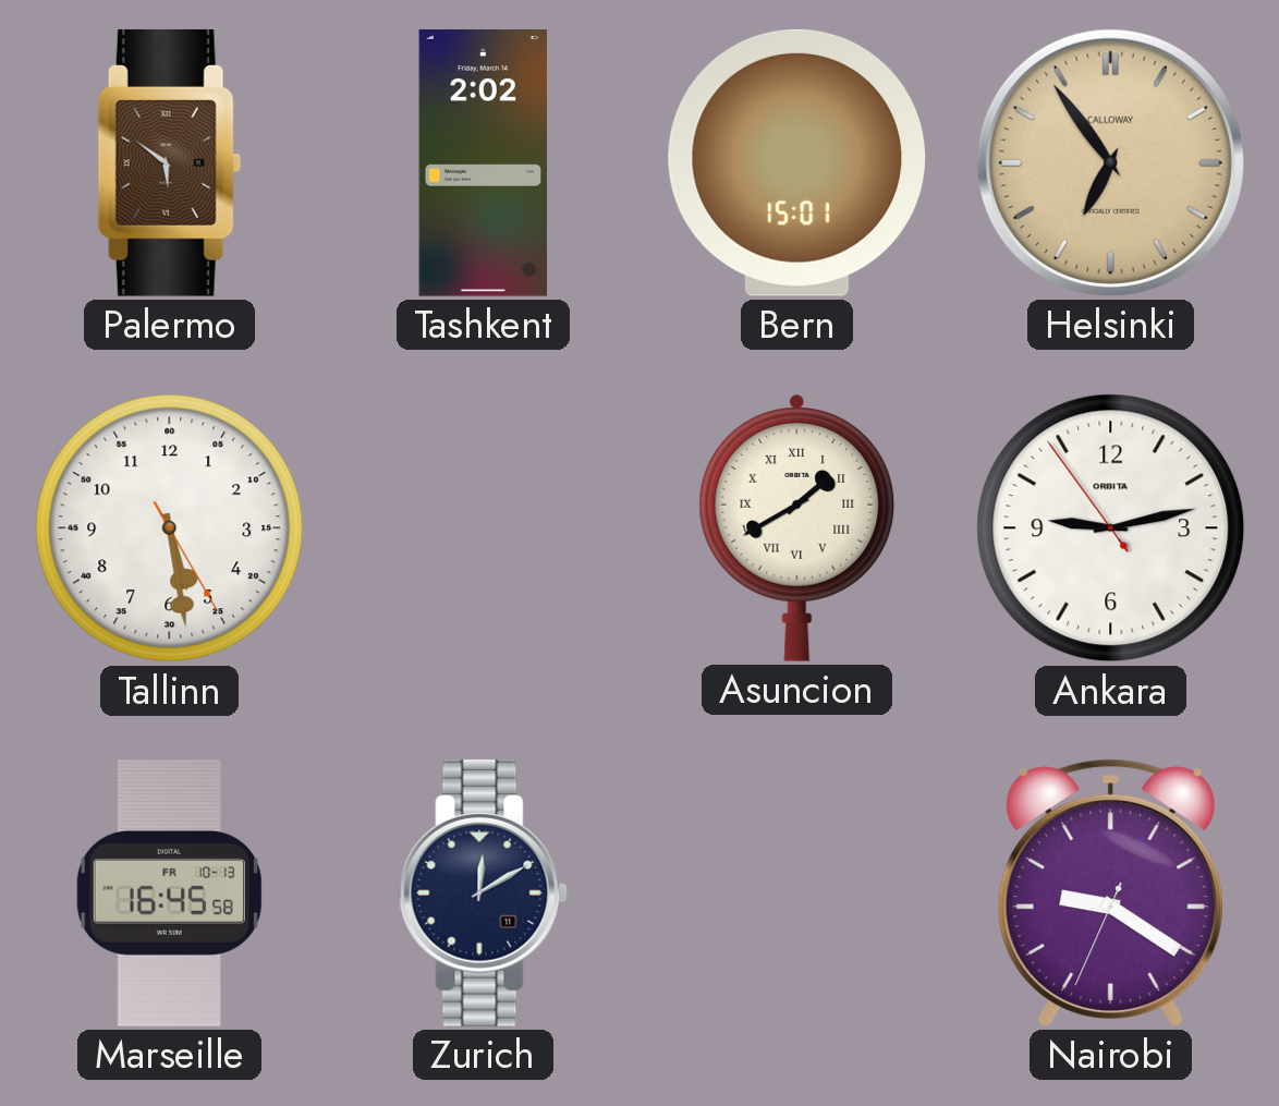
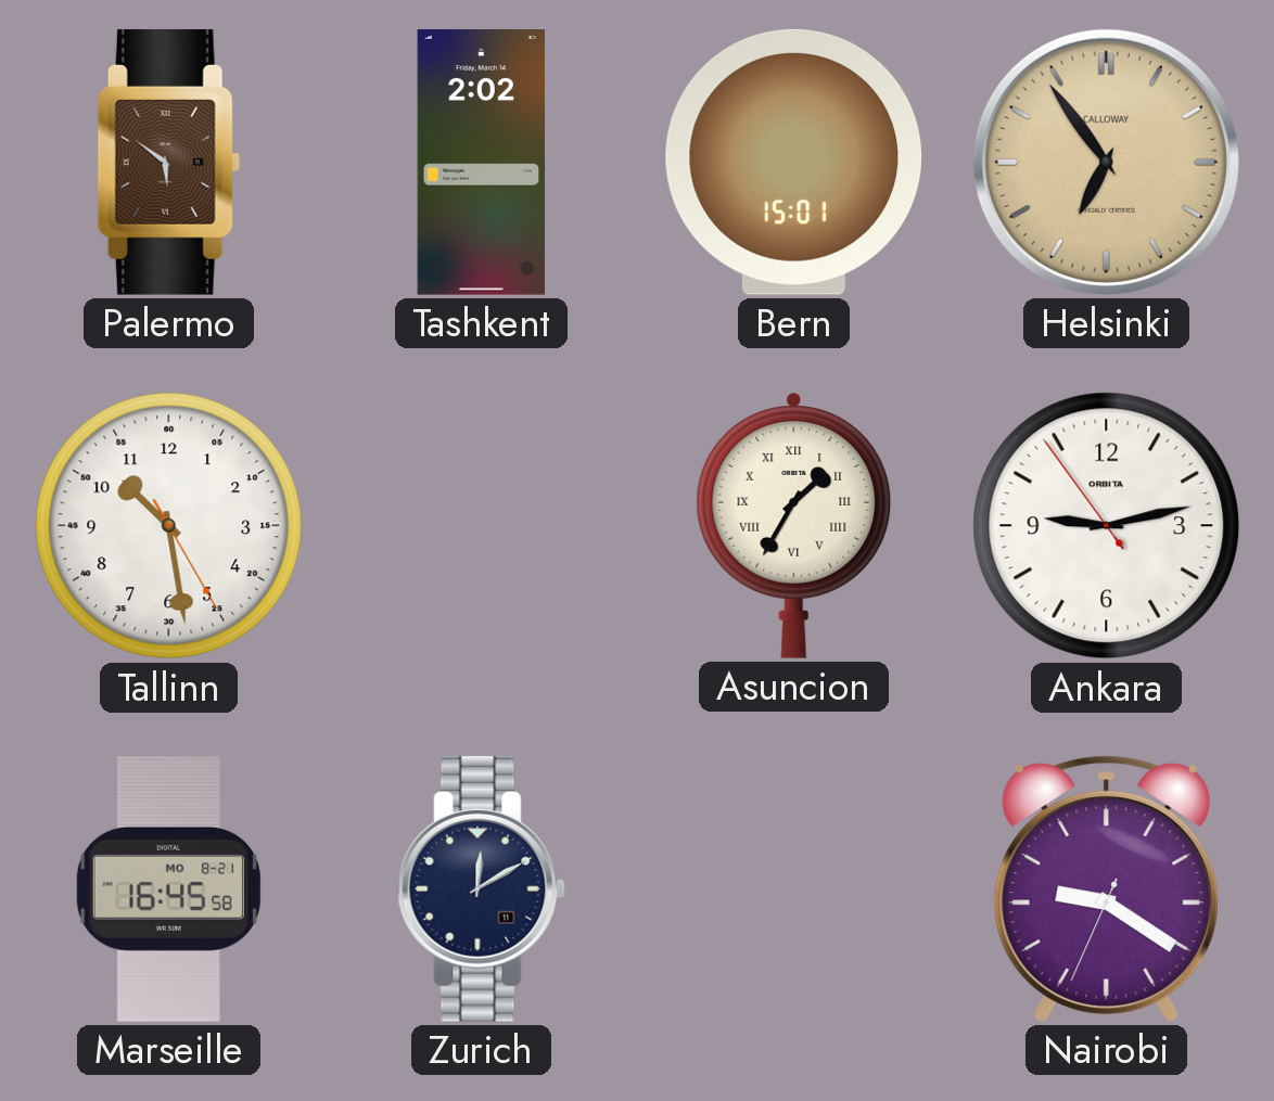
Tallinn: 5:28 -> 10:28
Asuncion: 1:40 -> 1:35
Marseille date: FR 10-13 -> MO 8-21
